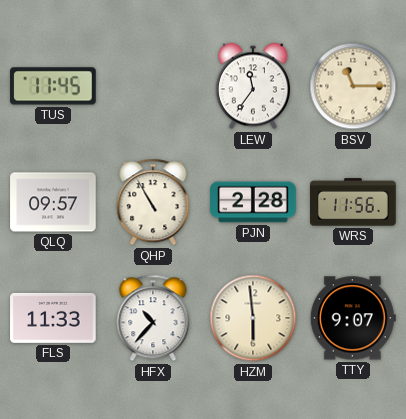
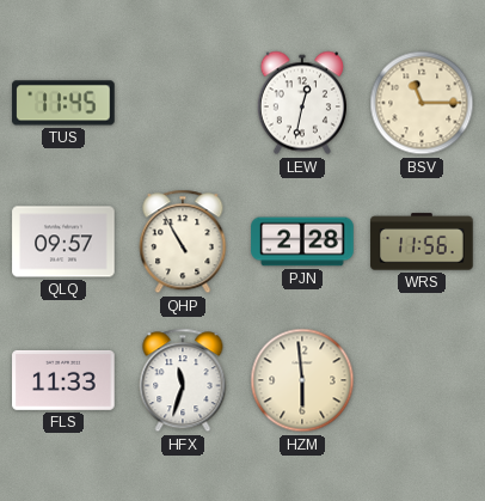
LEW: 11:36 -> 12:32
HFX: 10:37 -> 11:33
TTY: 9:07 -> none
